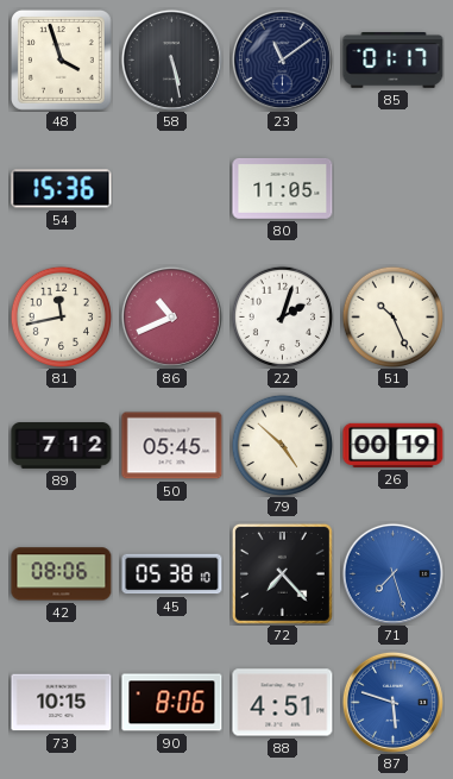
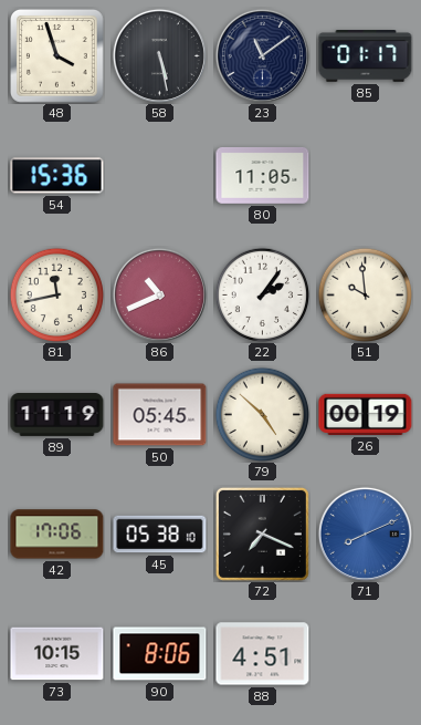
22: 2:03 -> 2:06
51: 10:26 -> 9:59
89: 7:12 -> 11:19
42: 08:06 -> 17:06
72: 7:23 -> 7:19
71: 7:27 -> 8:11
87: 5:48 -> none
